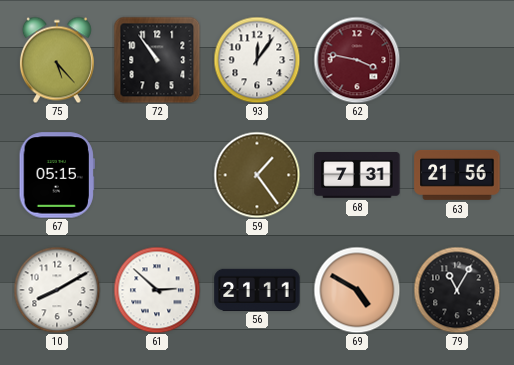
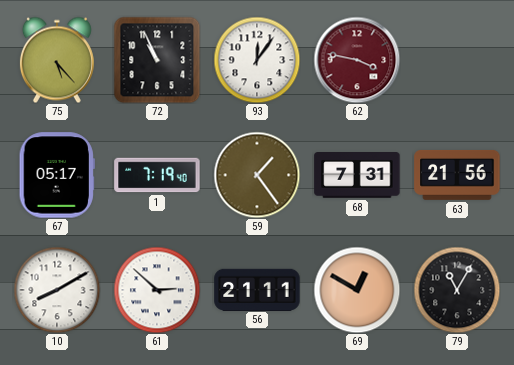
72: 10:54 -> 10:56
67: 05:15 -> 05:17
1: none -> 7:19
69: 4:50 -> 12:50
